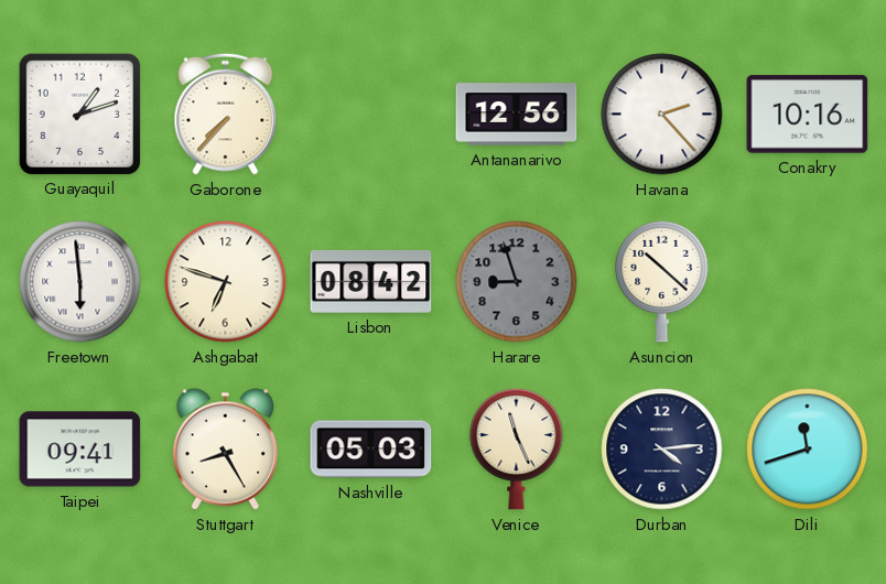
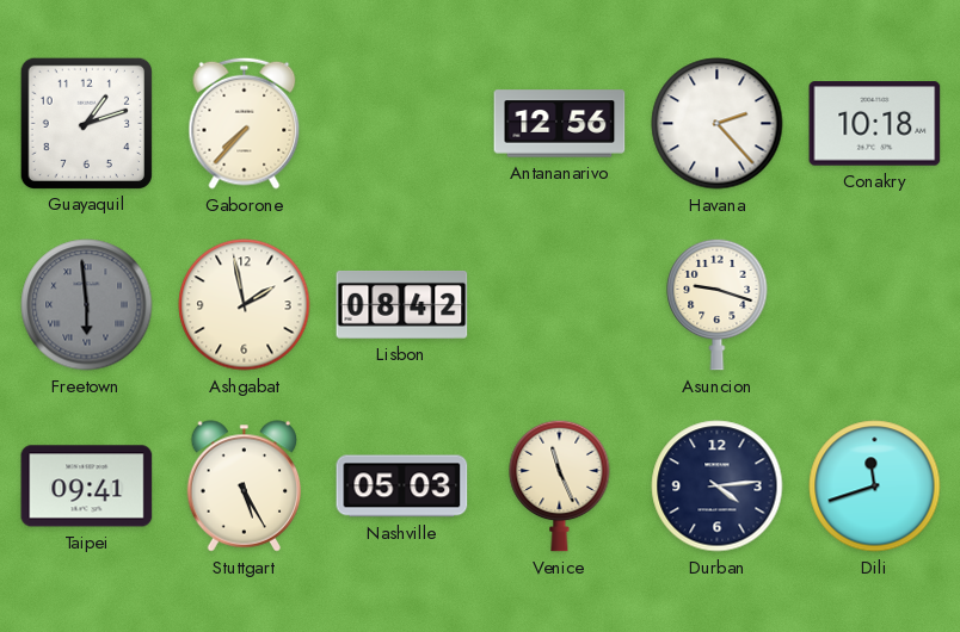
Conakry: 10:16 -> 10:18
Freetown dial: white -> grey
Ashgabat: 6:48 -> 1:58
Harare: 8:57 -> none
Asuncion: 10:22 -> 9:18
Stuttgart: 8:25 -> 5:25
